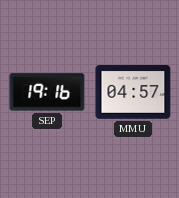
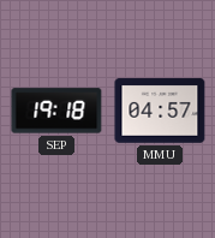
SEP: 19:16 -> 19:18
